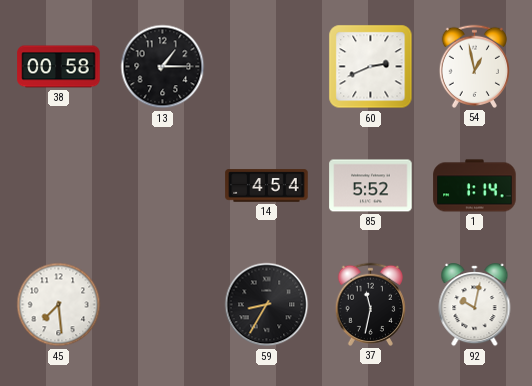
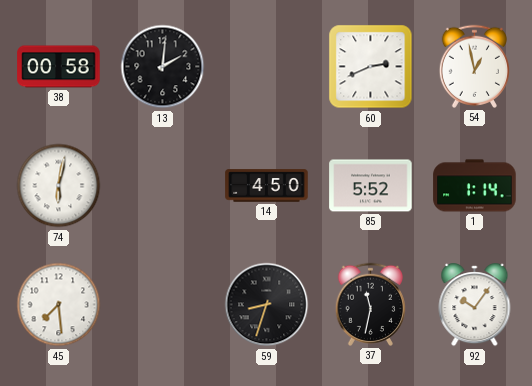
13: 1:15 -> 2:01
74: none -> 6:02
14: 4:54 -> 4:50
59: 8:35 -> 8:33
92: 10:02 -> 10:06
